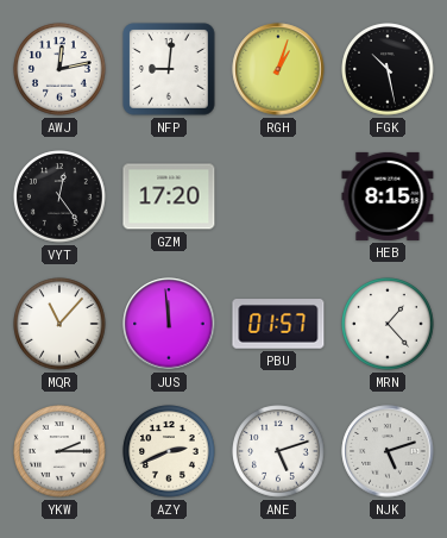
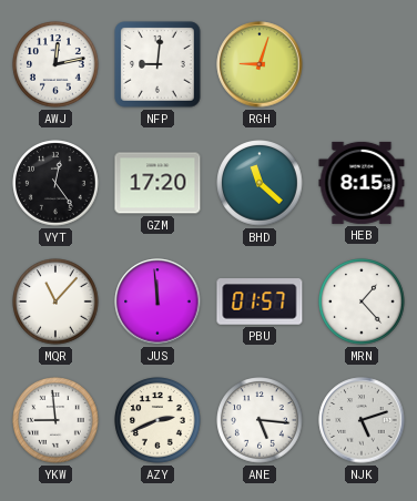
RGH: 1:03 -> 9:03
FGK: 10:28 -> none
BHD: none -> 11:22
YKW: 2:15 -> 8:59
ANE: 5:12 -> 5:16
